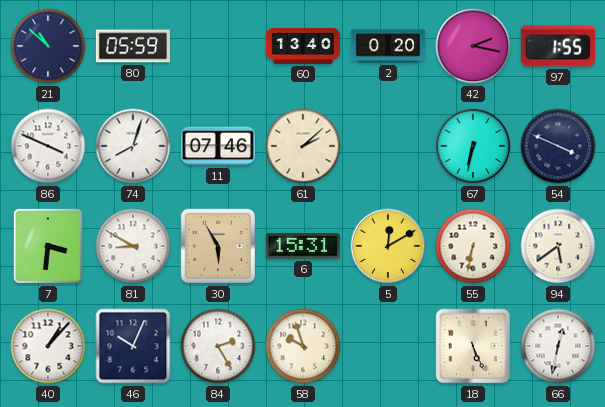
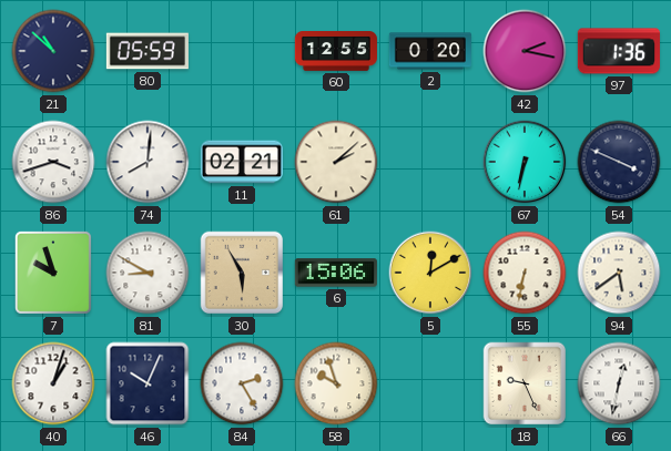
60: 13:40 -> 12:55
97: 1:55 -> 1:36
86: 3:49 -> 3:42
74: 8:03 -> 8:01
11: 07:46 -> 02:21
7: 3:31 -> 9:57
6: 15:31 -> 15:06
40: 1:07 -> 1:03
18: 5:26 -> 9:26
